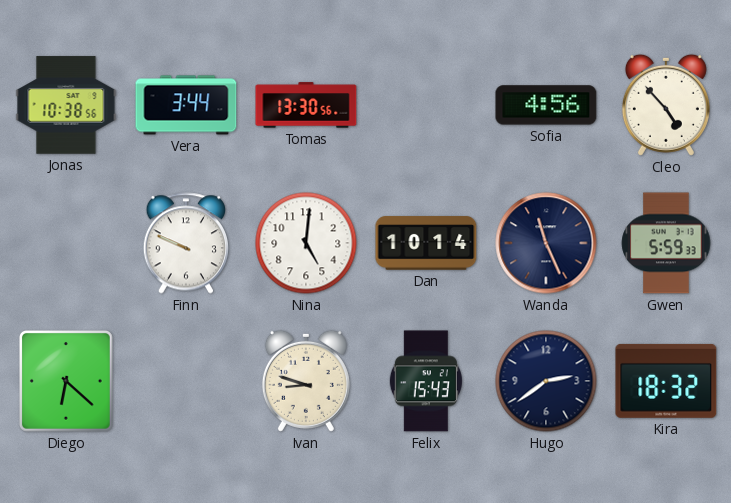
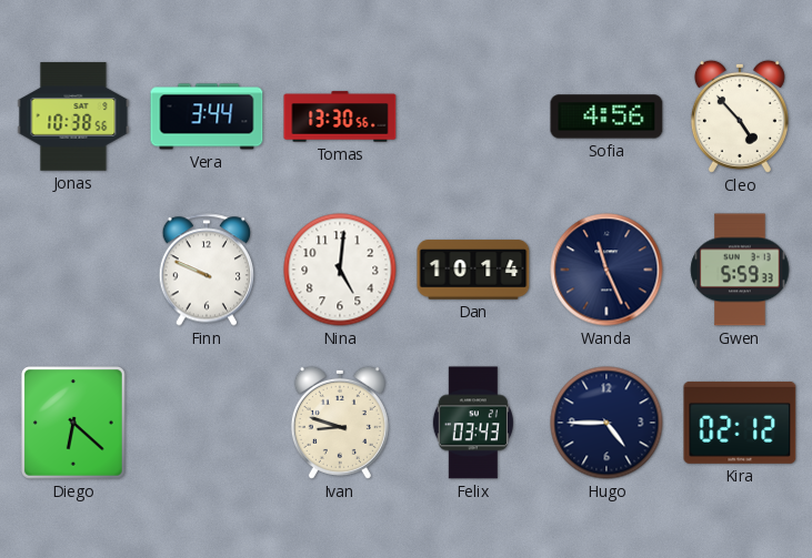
Felix: 15:43 -> 03:43
Hugo: 2:39 -> 4:45
Kira: 18:32 -> 02:12
